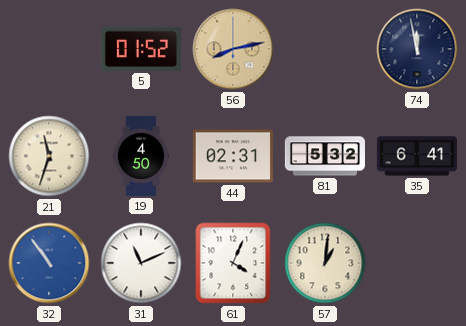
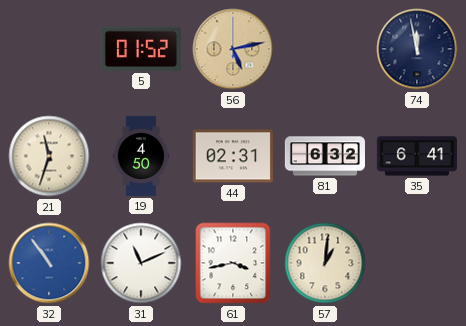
56: 8:13 -> 5:13
81: 5:32 -> 6:32
61: 4:04 -> 3:43
